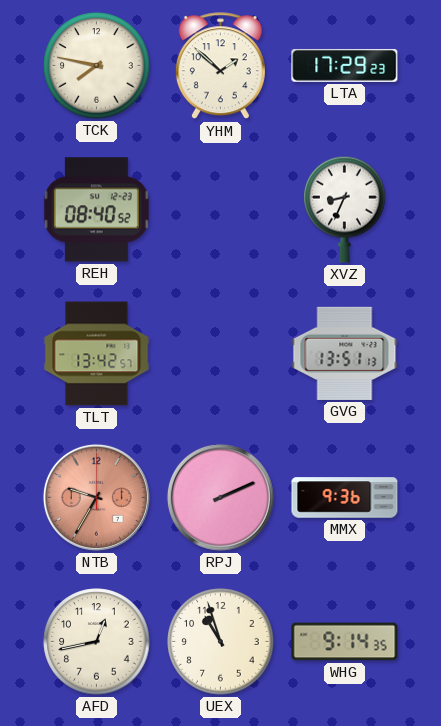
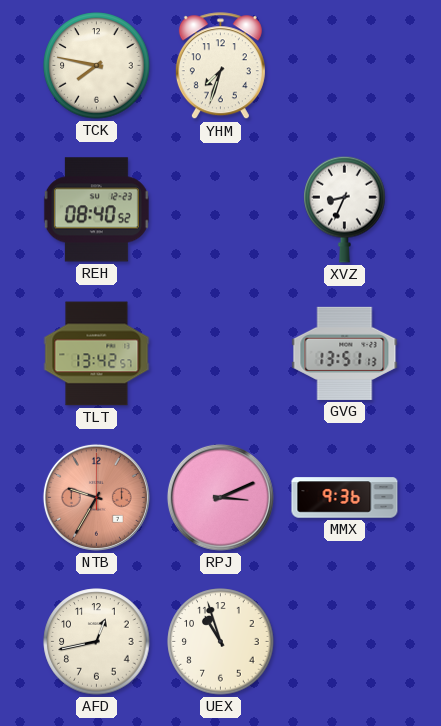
YHM: 1:52 -> 7:33
LTA: 17:29 -> none
RPJ: 2:11 -> 3:11
WHG: 9:14 -> none
